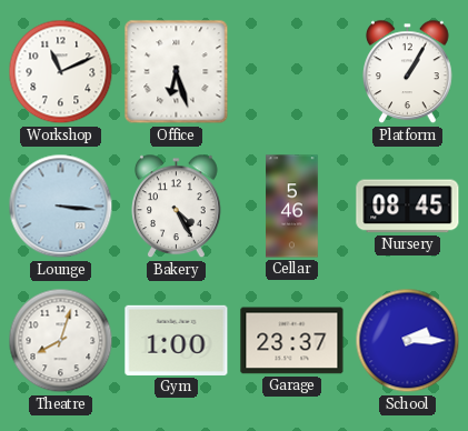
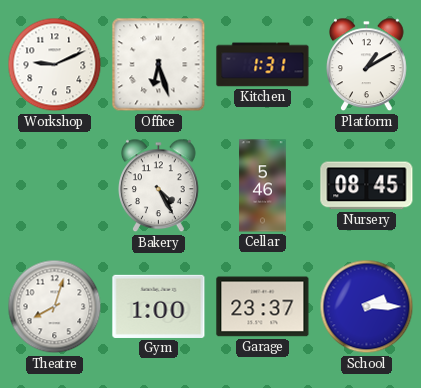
Workshop: 11:11 -> 9:11
Kitchen: none -> 1:31
Platform: 1:05 -> 1:10
Lounge: 3:16 -> none
